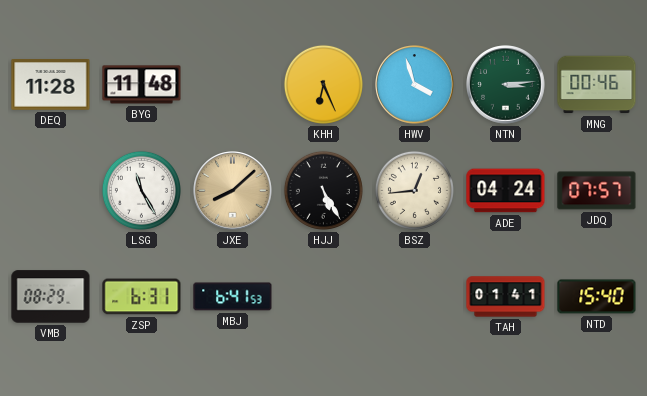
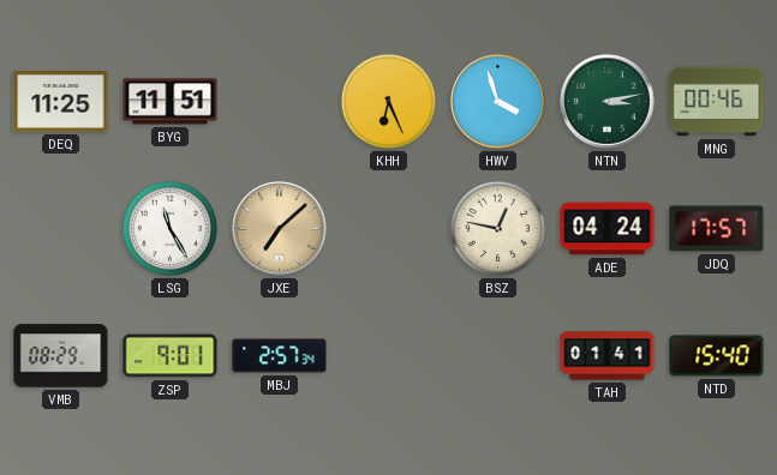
DEQ: 11:28 -> 11:25
BYG: 11:48 -> 11:51
NTN: 3:14 -> 3:13
JXE: 8:08 -> 7:08
HJJ: 5:25 -> none
BSZ: 12:44 -> 12:47
JDQ: 07:57 -> 17:57
ZSP: 6:31 -> 9:01
MBJ: 6:41 -> 2:57
